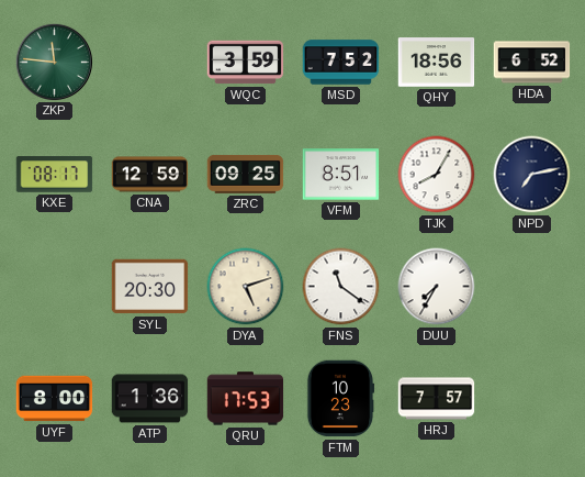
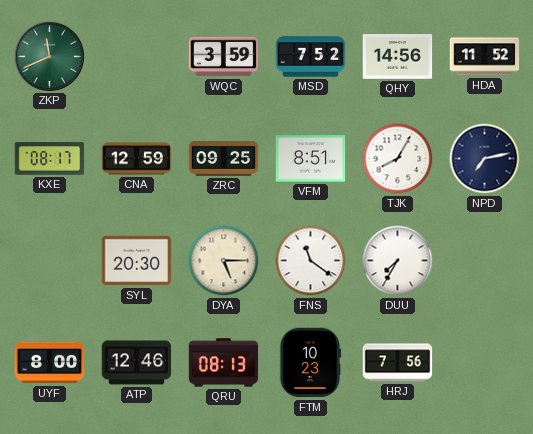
ZKP: 11:46 -> 11:41
QHY: 18:56 -> 14:56
HDA: 6:52 -> 11:52
DYA: 5:12 -> 5:15
ATP: 1:36 -> 12:46
QRU: 17:53 -> 08:13
HRJ: 7:57 -> 7:56
